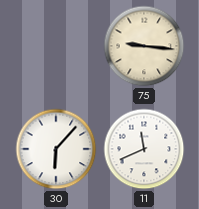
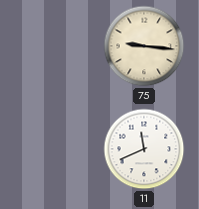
30: 6:07 -> none
